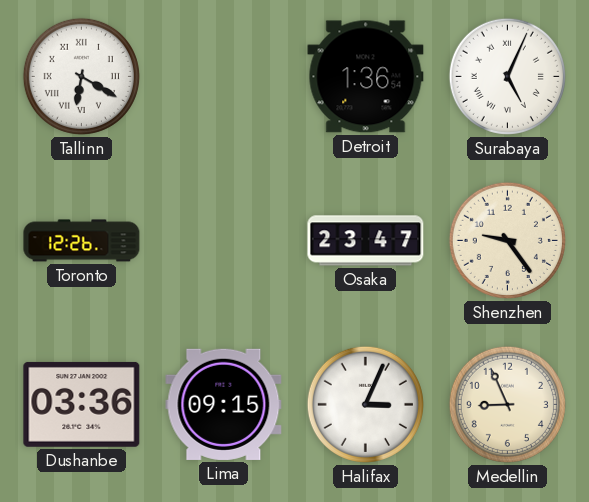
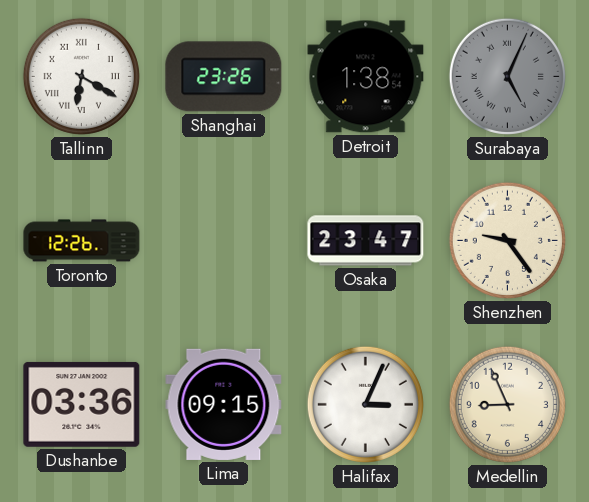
Shanghai: none -> 23:26
Detroit: 1:36 -> 1:38
Surabaya dial: white -> grey
